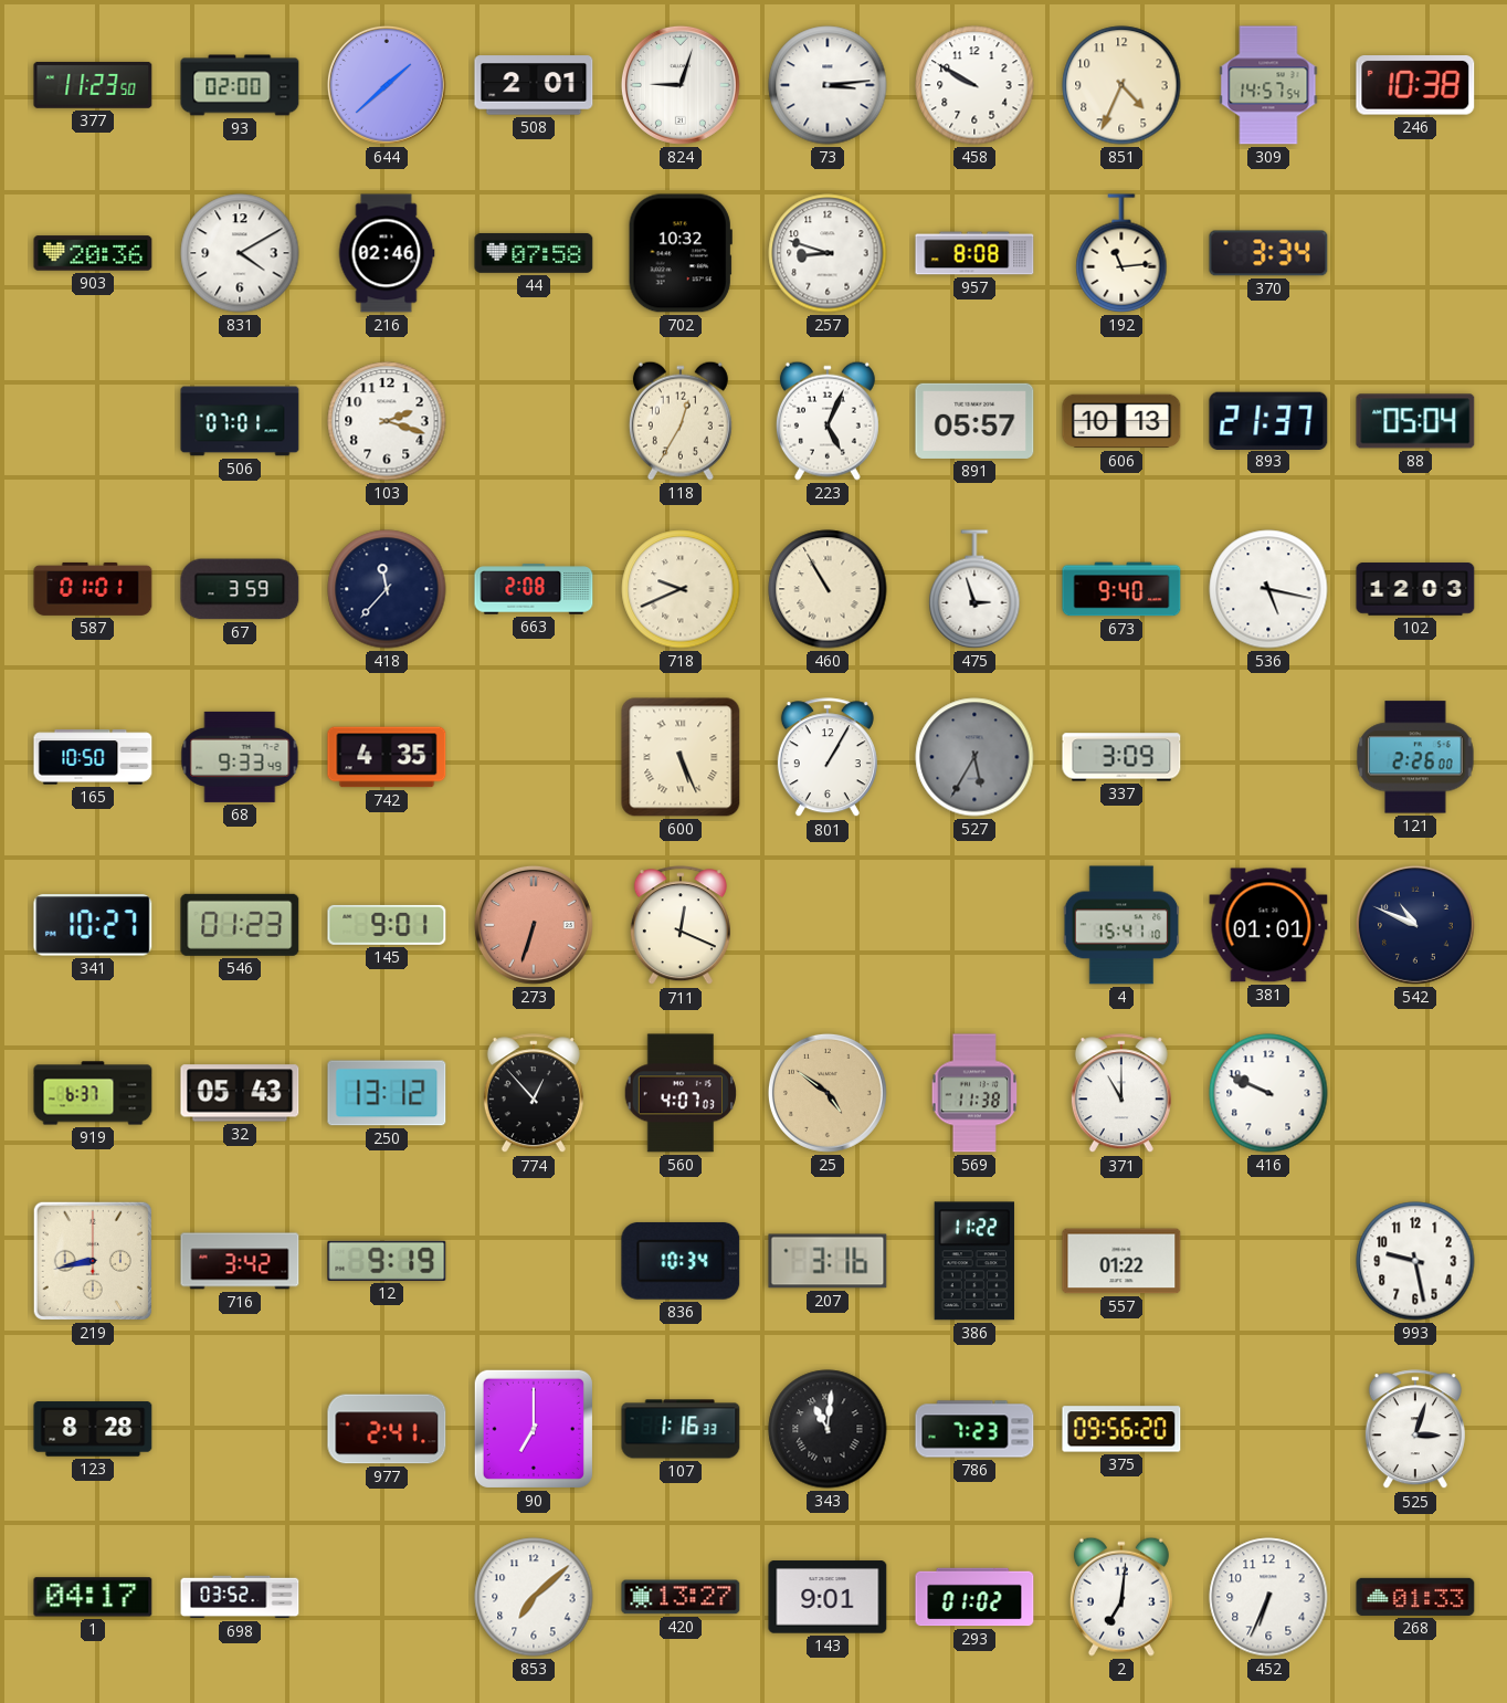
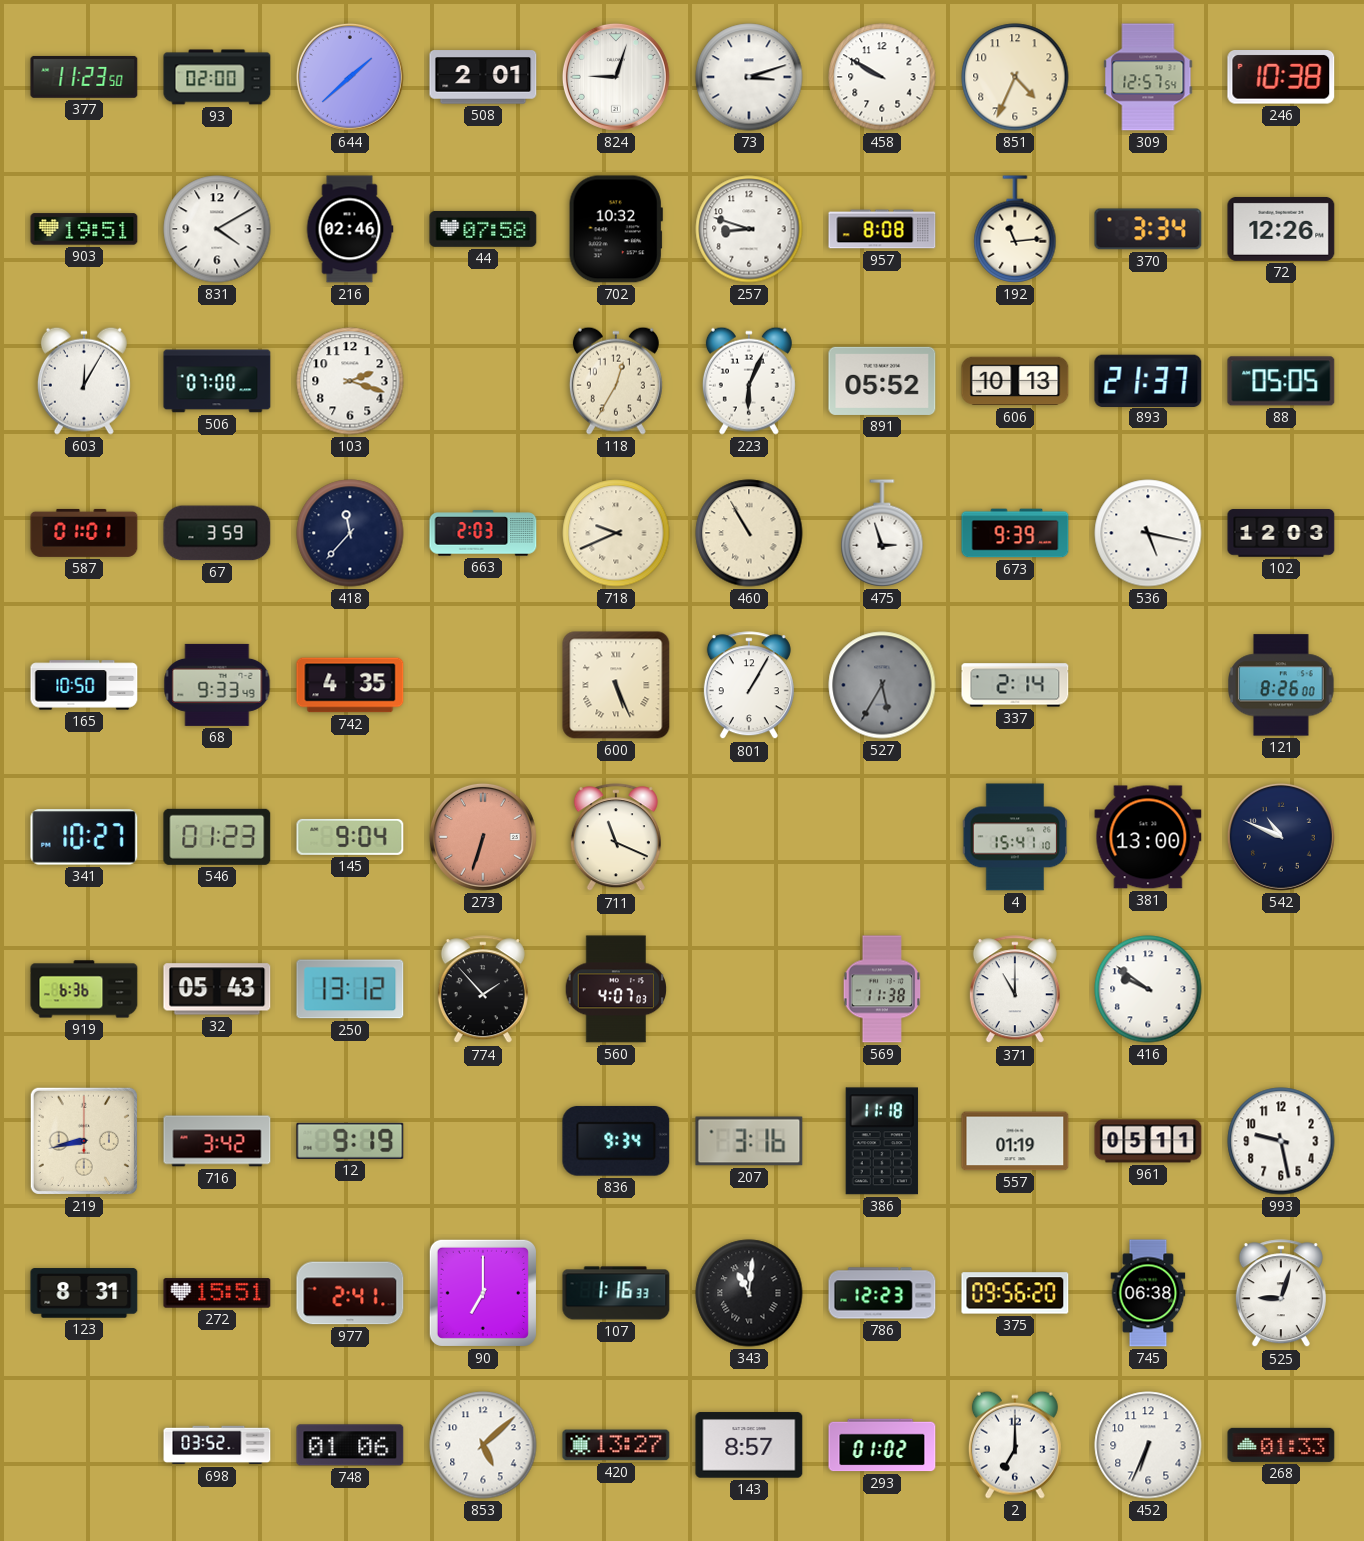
73: 3:14 -> 3:12
309: 14:57 -> 12:57
903: 20:36 -> 19:51
72: none -> 12:26
603: none -> 12:05
506: 07:01 -> 07:00
223: 5:04 -> 6:04
891: 05:57 -> 05:52
88: 05:04 -> 05:05
663: 2:08 -> 2:03
673: 9:40 -> 9:39
337: 3:09 -> 2:14
121: 2:26 -> 8:26
145: 9:01 -> 9:04
711: 12:19 -> 11:19
381: 01:01 -> 13:00
919: 6:37 -> 6:36
774: 12:53 -> 1:53
25: 4:51 -> none
416: 9:49 -> 9:51
836: 10:34 -> 9:34
386: 11:22 -> 11:18
557: 01:22 -> 01:19
961: none -> 05:11
123: 8:28 -> 8:31
272: none -> 15:51
786: 7:23 -> 12:23
745: none -> 06:38
525: 3:03 -> 9:03
1: 04:17 -> none
748: none -> 01:06
853: 7:08 -> 5:08
143: 9:01 -> 8:57
2: 7:01 -> 7:00
